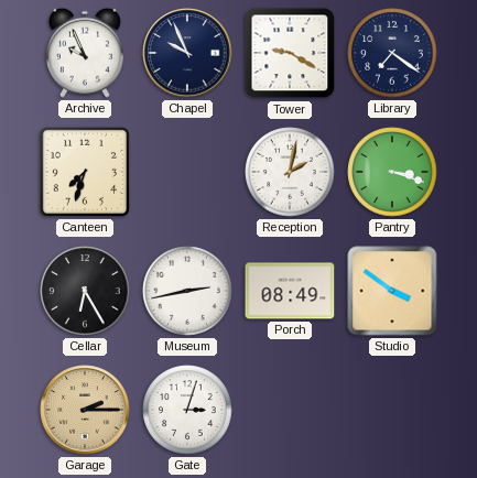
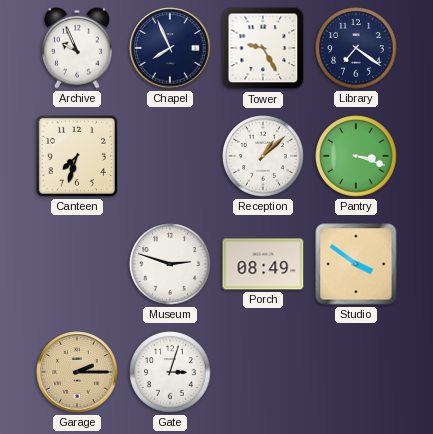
Chapel: 9:56 -> 7:56
Tower: 9:20 -> 9:25
Reception: 2:02 -> 1:08
Cellar: 6:25 -> none
Museum: 2:43 -> 2:48
